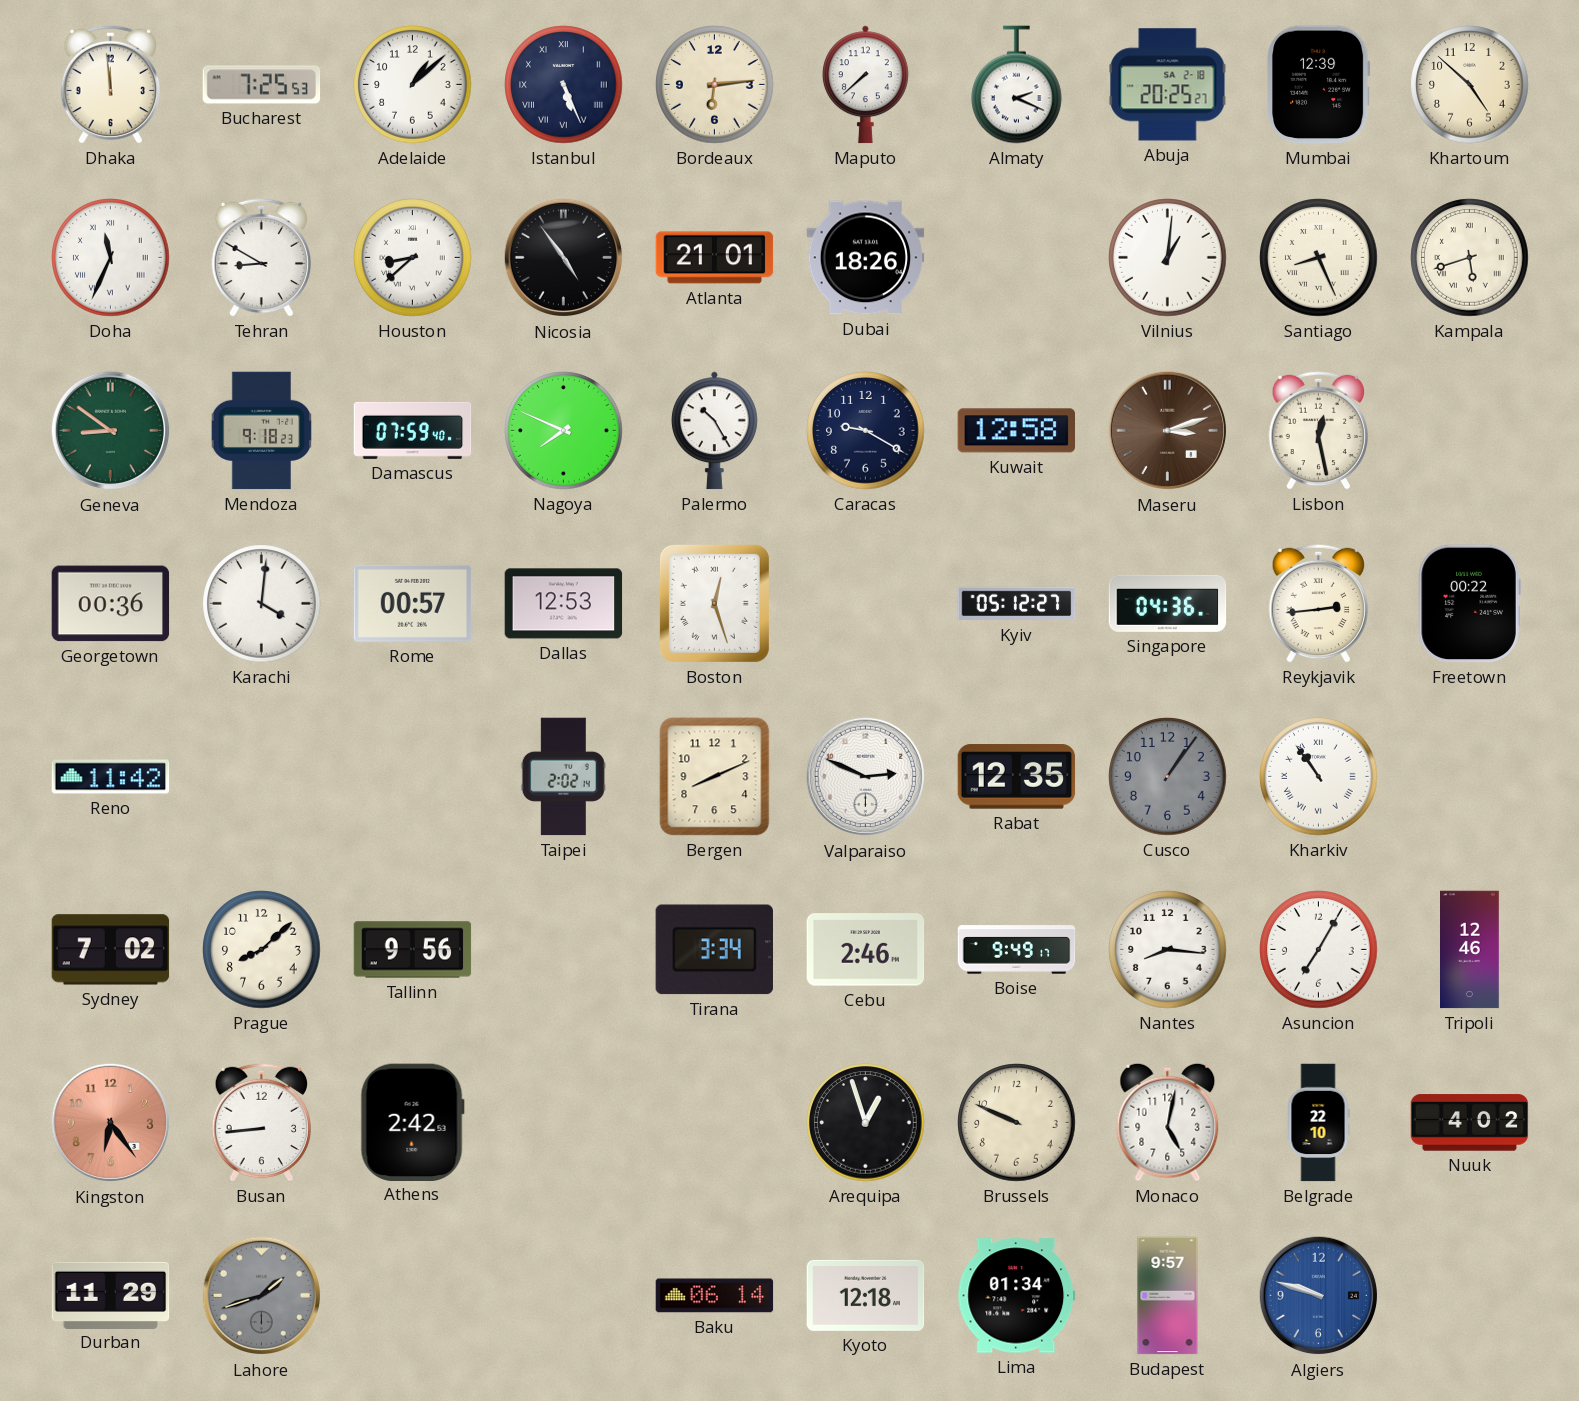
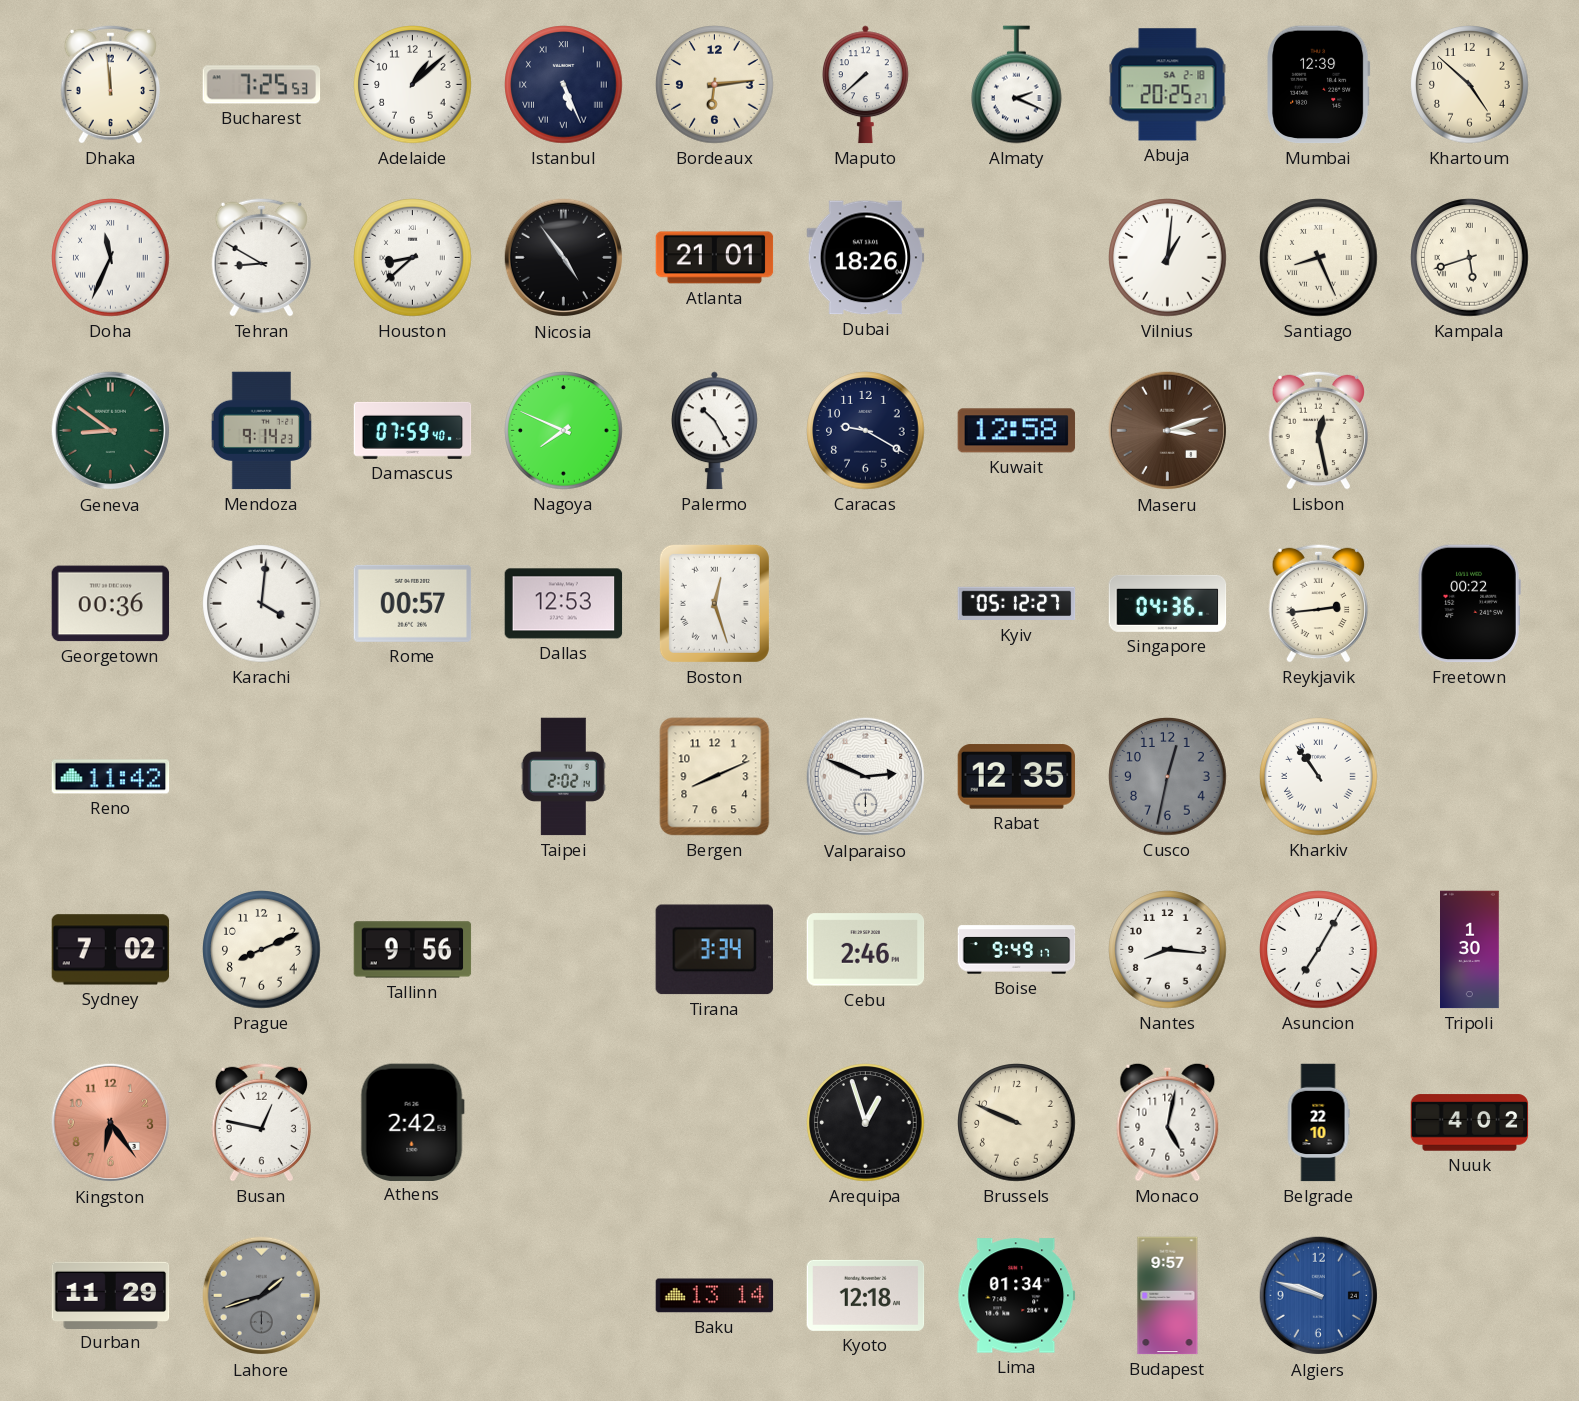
Mendoza: 9:18 -> 9:14
Cusco: 1:06 -> 12:32
Prague: 8:08 -> 8:11
Tripoli: 12:46 -> 1:30
Busan: 8:44 -> 12:47
Baku: 06:14 -> 13:14
